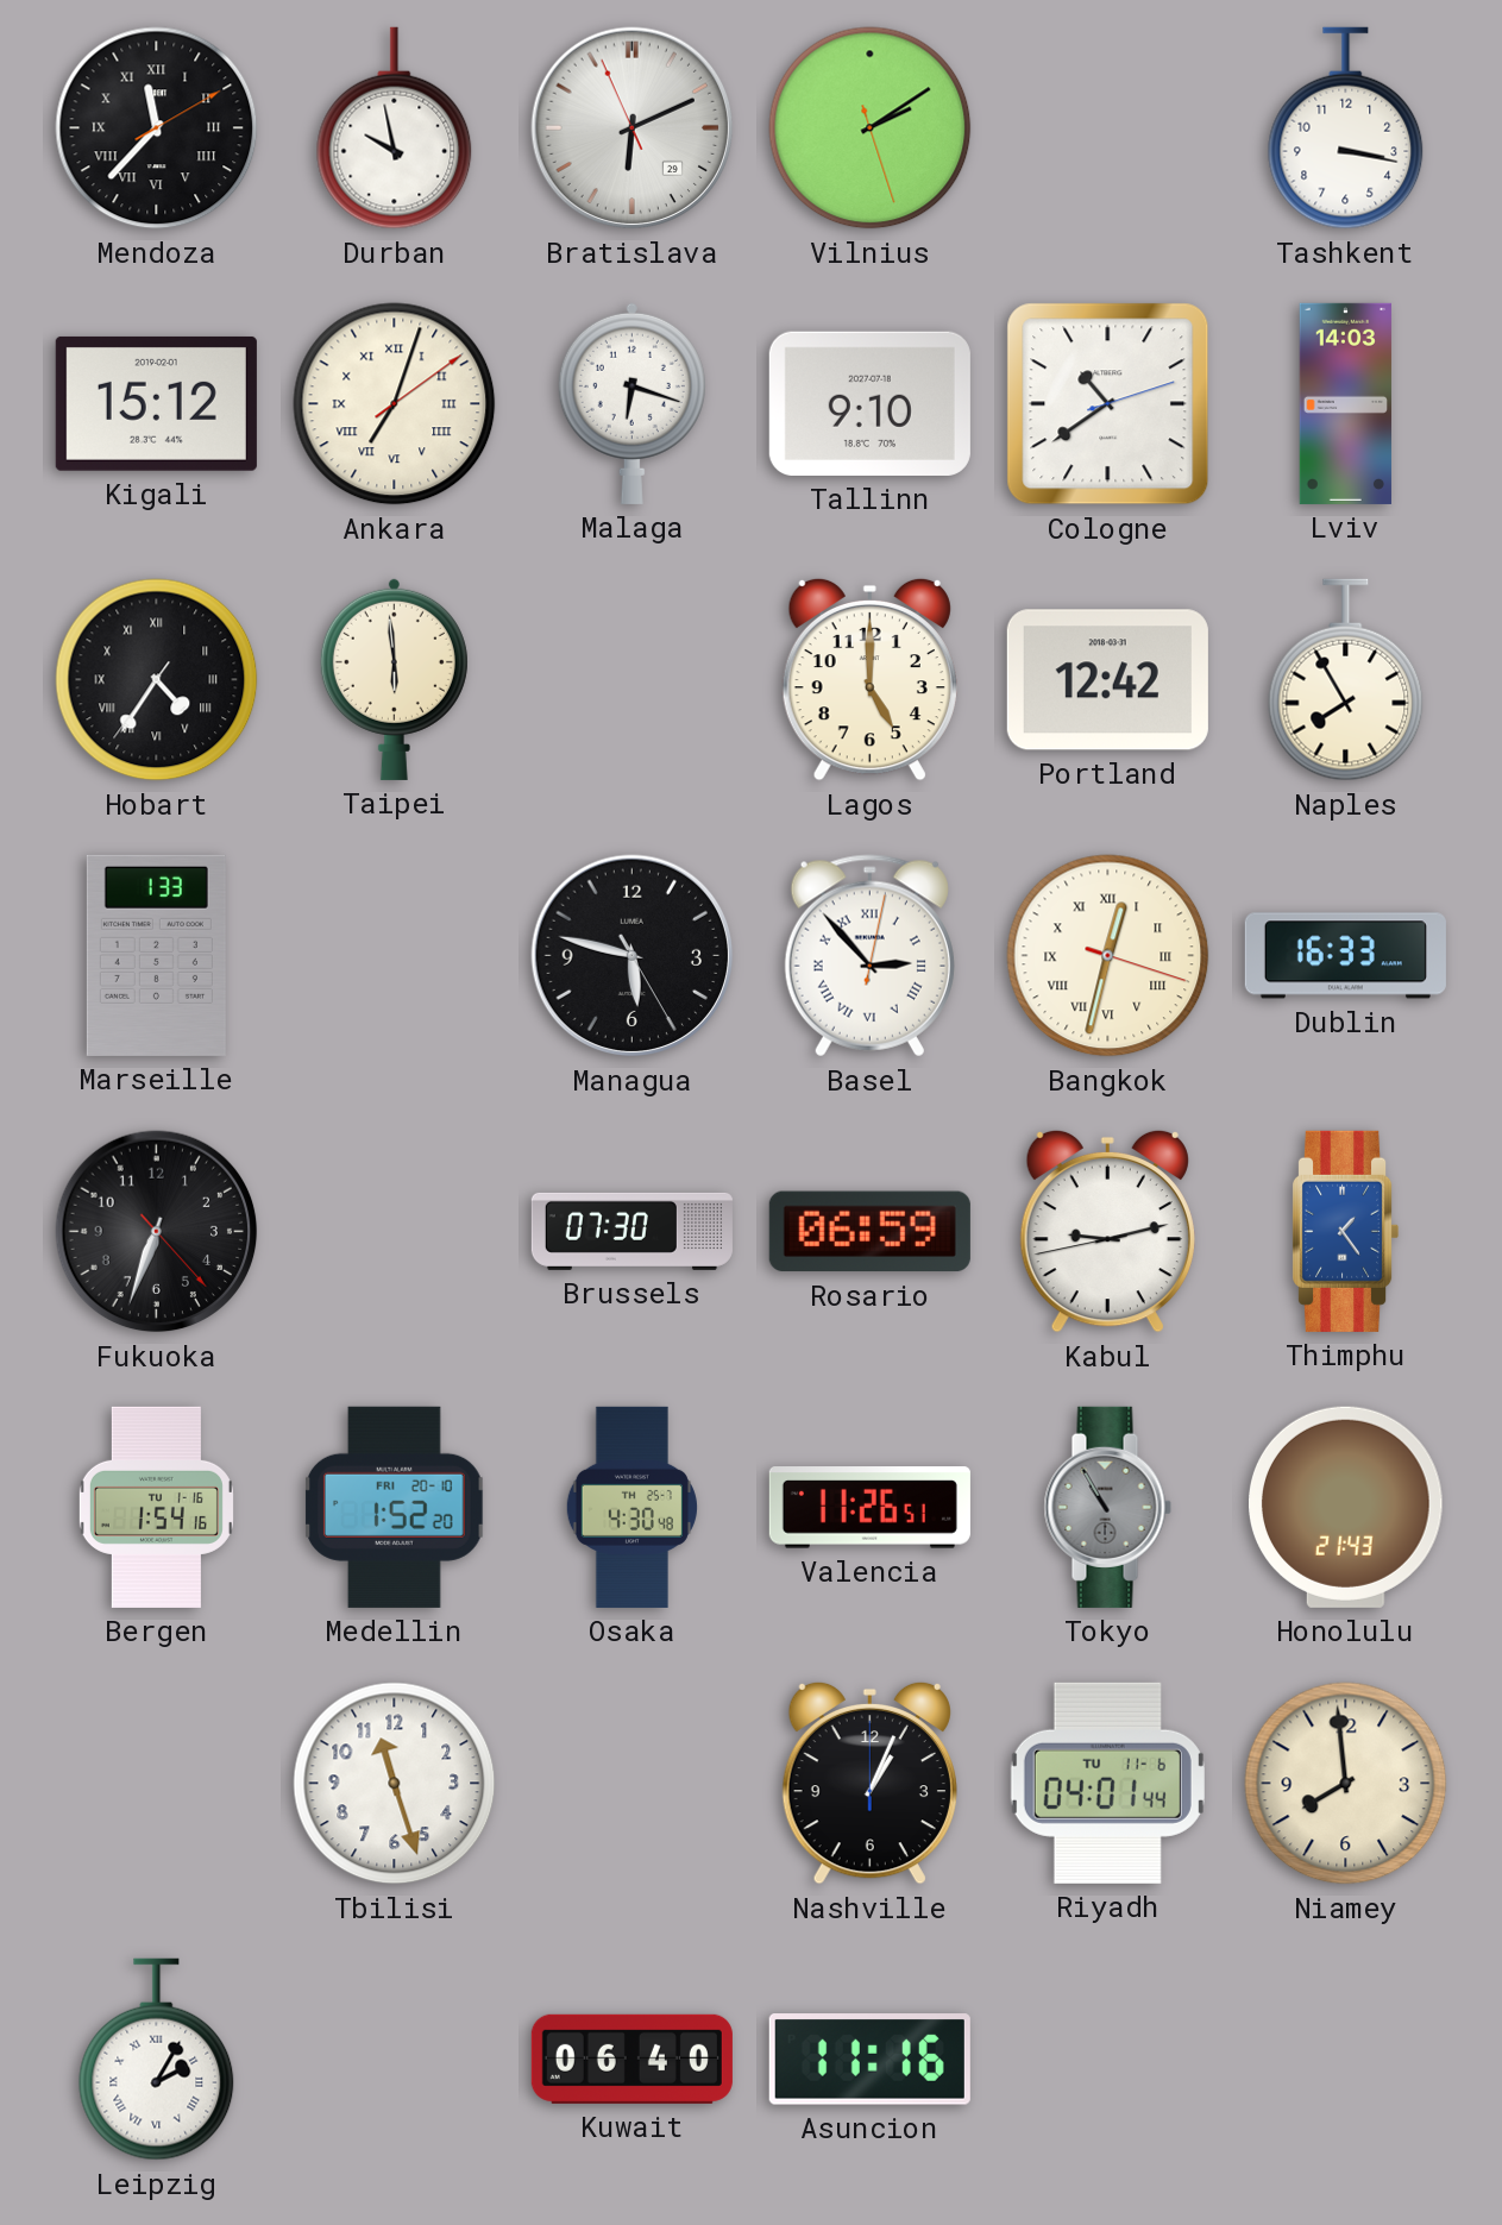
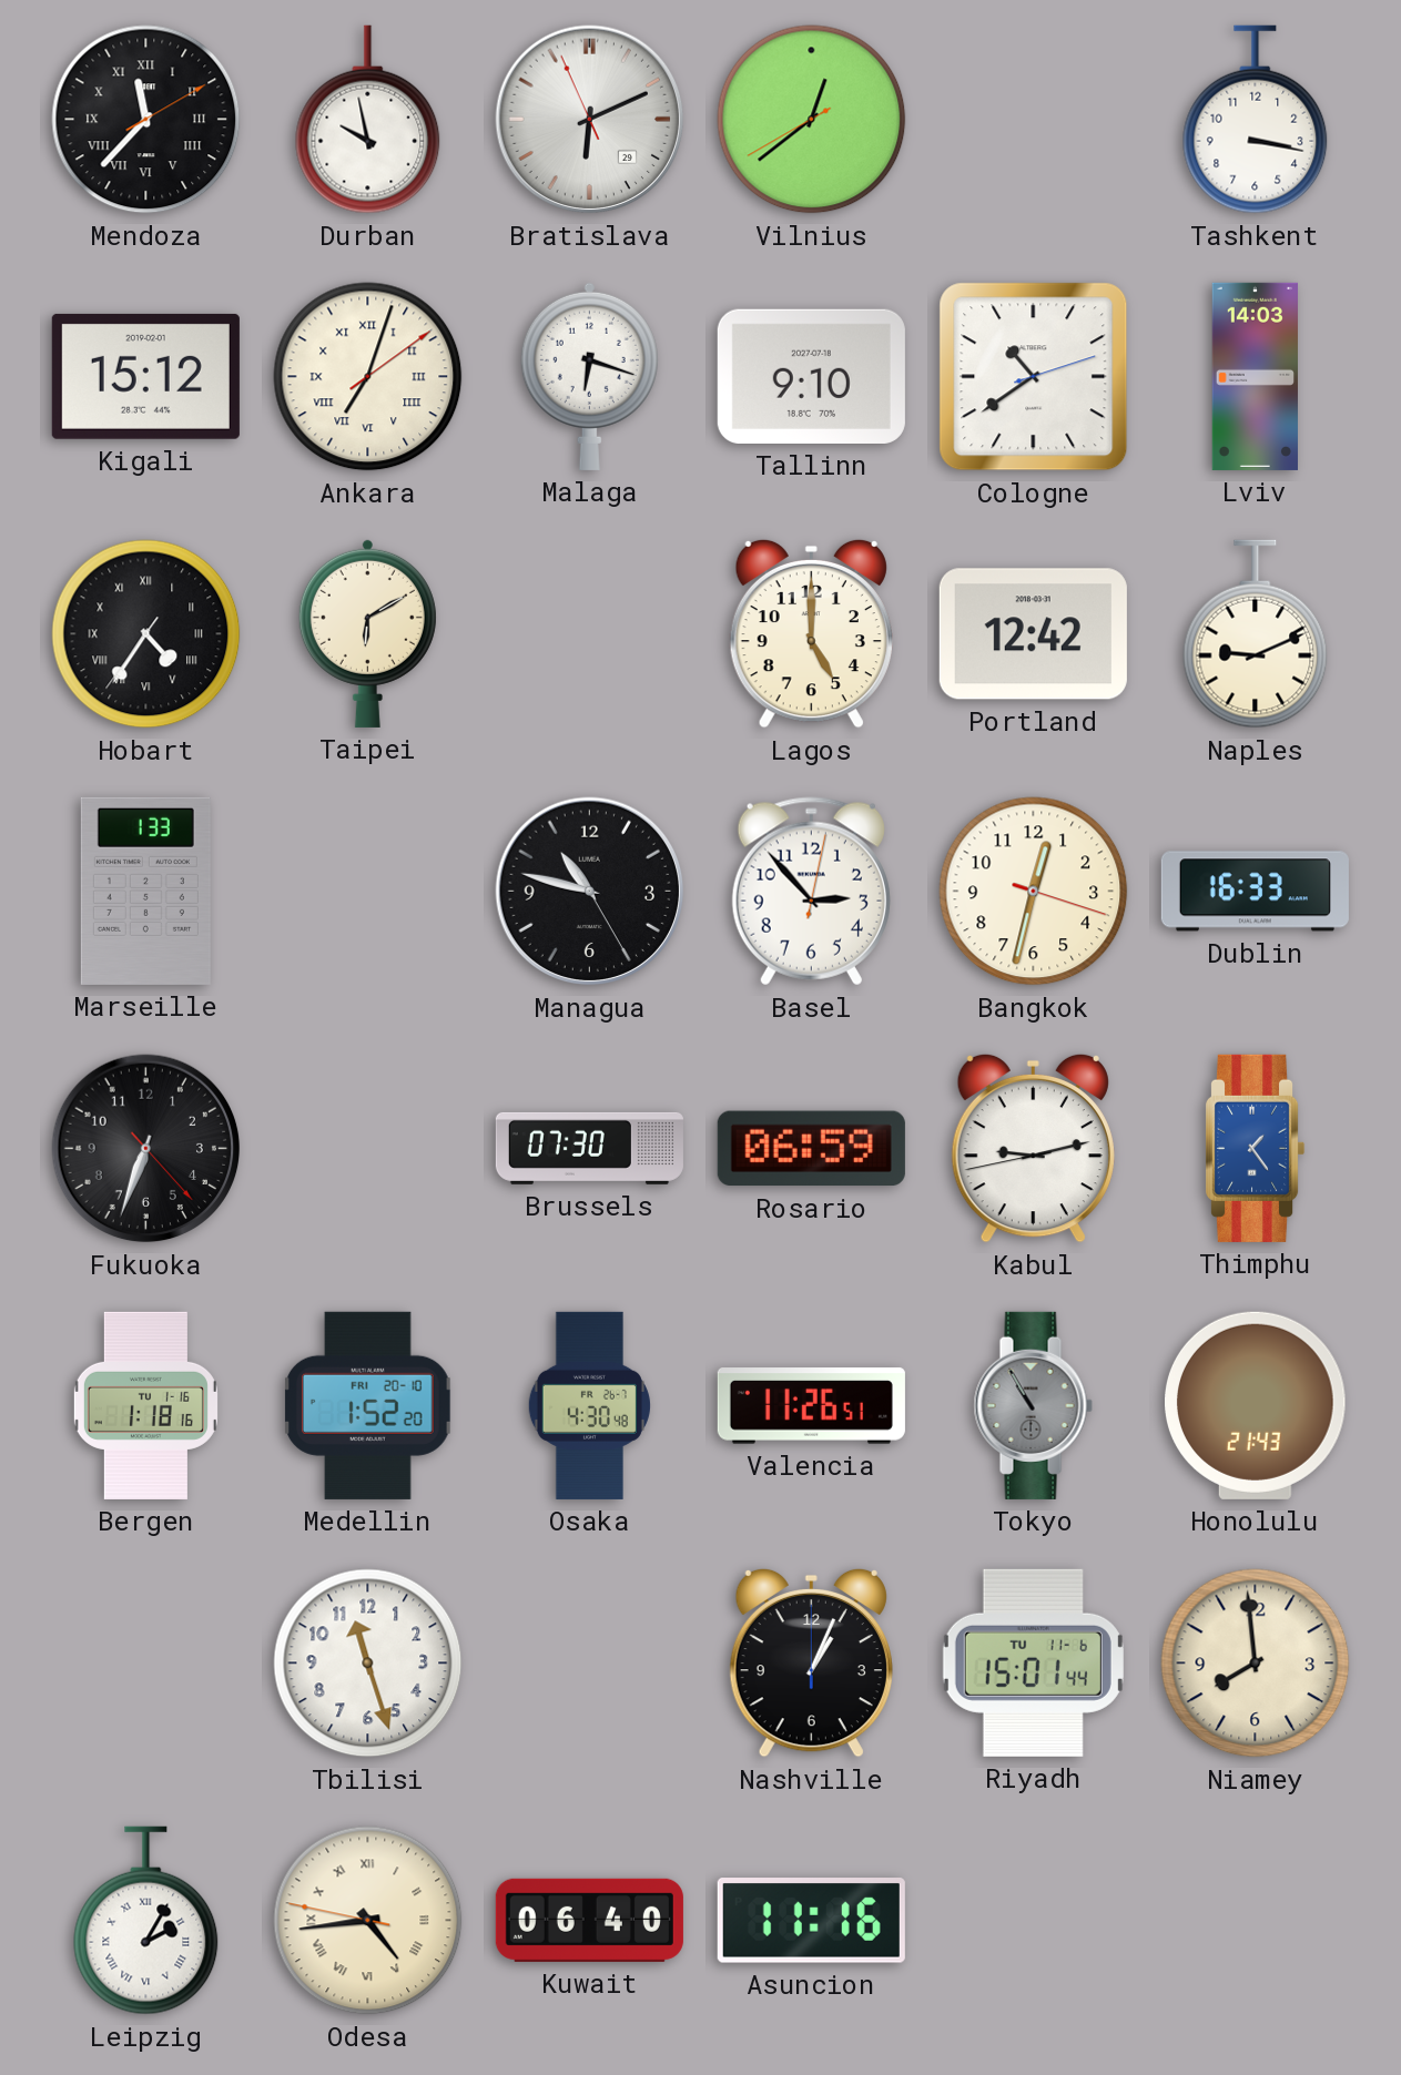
Vilnius: 2:09 -> 12:38
Taipei: 5:59 -> 6:10
Naples: 7:55 -> 9:11
Managua: 5:47 -> 10:47
Basel numerals: Roman -> Arabic
Bangkok numerals: Roman -> Arabic
Bergen: 1:54 -> 1:18
Osaka date: TH 25-7 -> FR 26-7
Riyadh: 04:01 -> 15:01
Odesa: none -> 4:43
